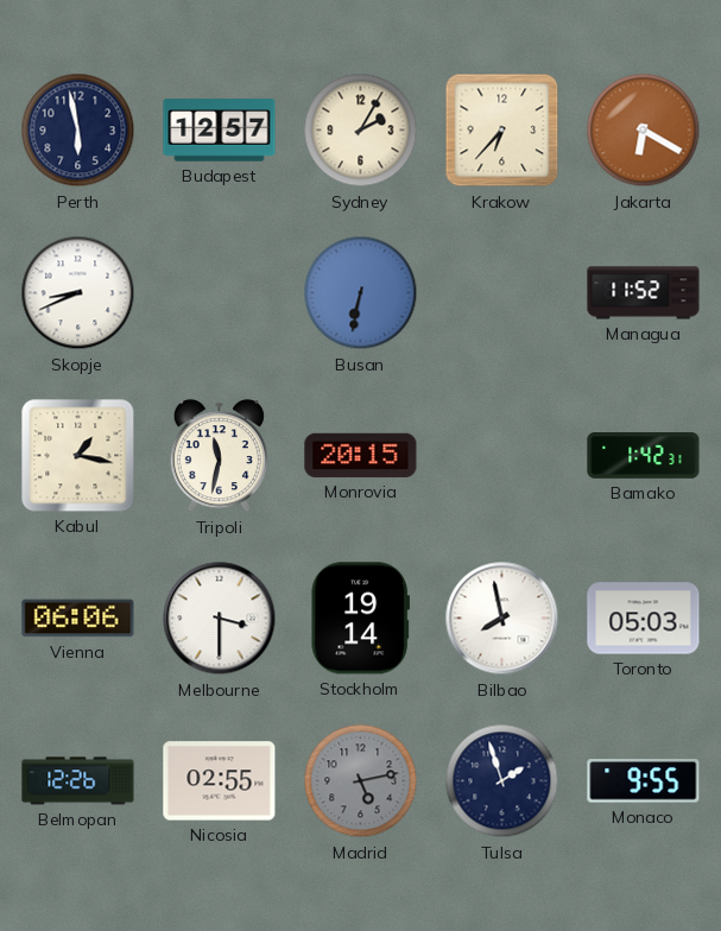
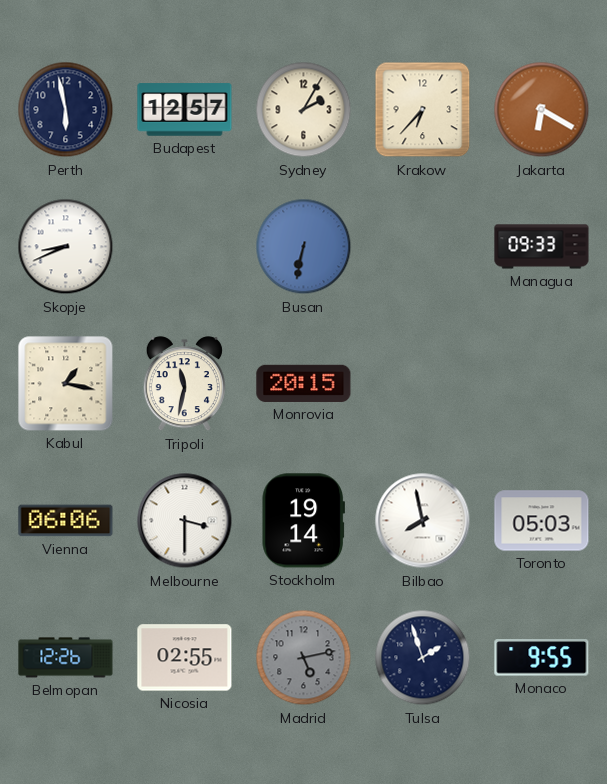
Managua: 11:52 -> 09:33
Bamako: 1:42 -> none
